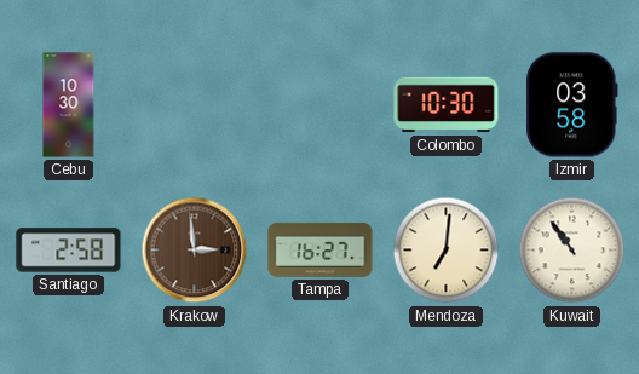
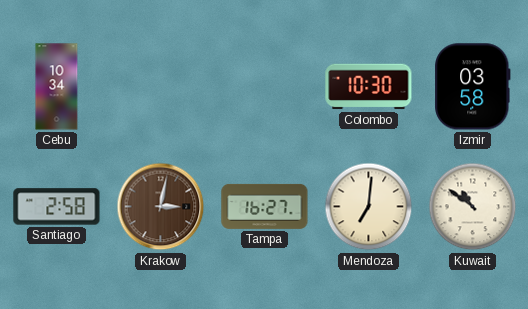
Cebu: 10:30 -> 10:34
Krakow: 2:59 -> 3:02
Kuwait: 10:54 -> 10:51
